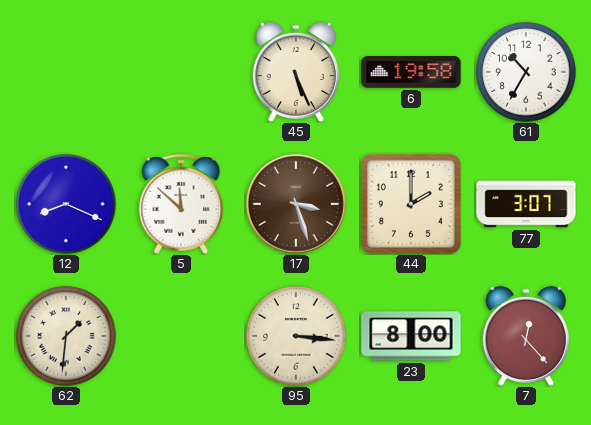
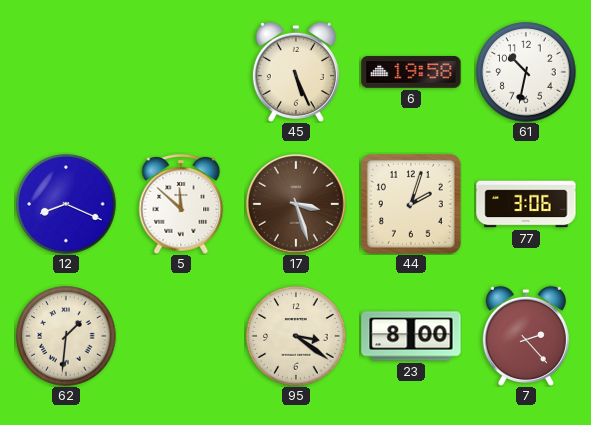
61: 10:35 -> 10:32
44: 2:00 -> 2:03
77: 3:07 -> 3:06
95: 3:16 -> 3:21
7: 12:23 -> 2:23
